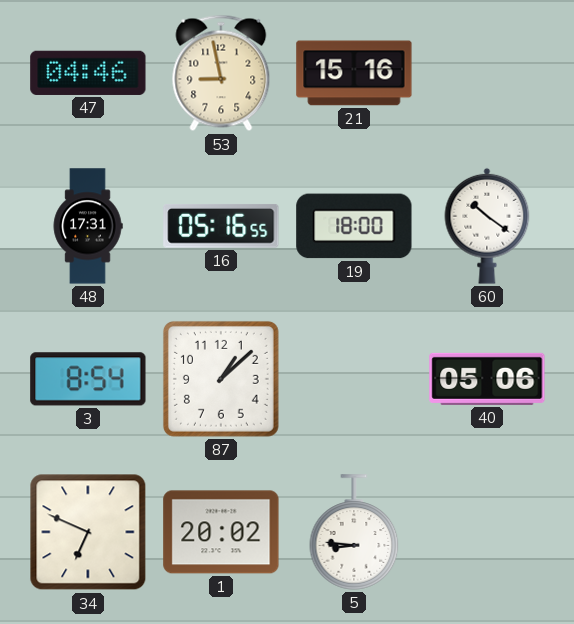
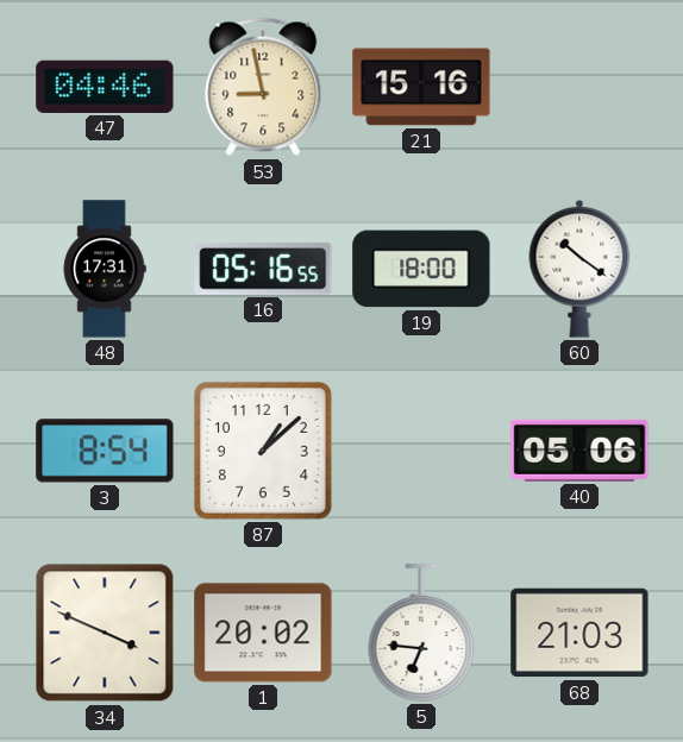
34: 6:49 -> 3:49
5: 8:46 -> 6:46
68: none -> 21:03
